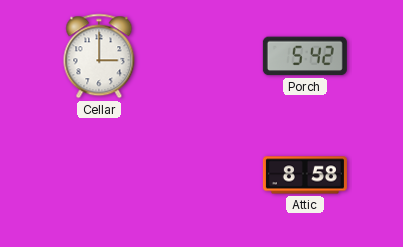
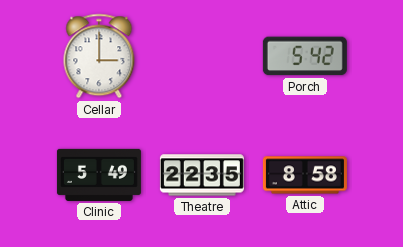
Clinic: none -> 5:49
Theatre: none -> 22:35
